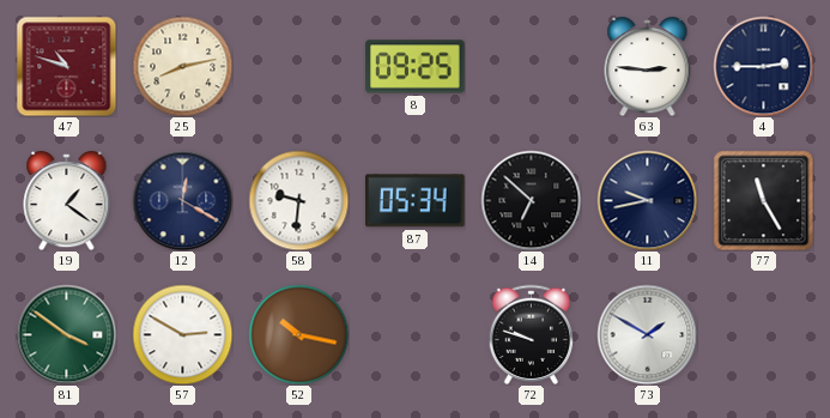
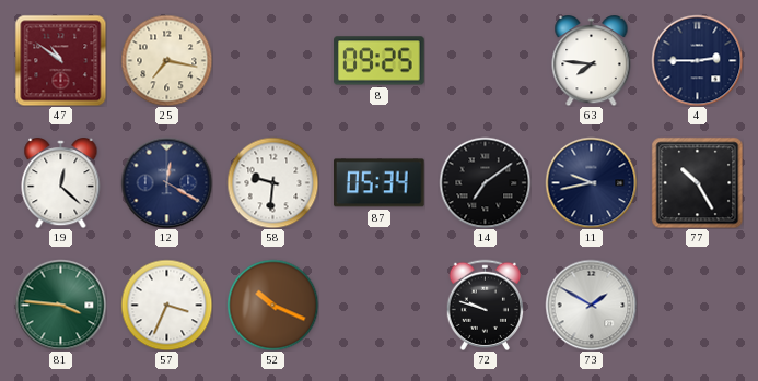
47: 10:48 -> 10:51
25: 8:13 -> 7:17
63: 2:46 -> 7:46
19: 1:21 -> 12:22
14: 6:52 -> 7:09
77: 11:25 -> 10:25
81: 3:51 -> 3:46
57: 2:50 -> 3:34
52: 10:17 -> 10:19
